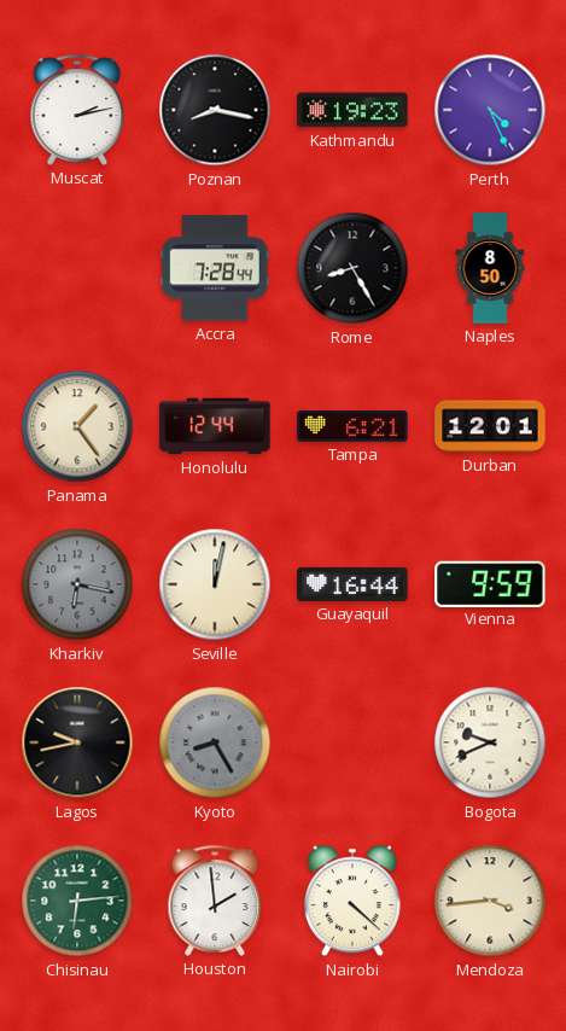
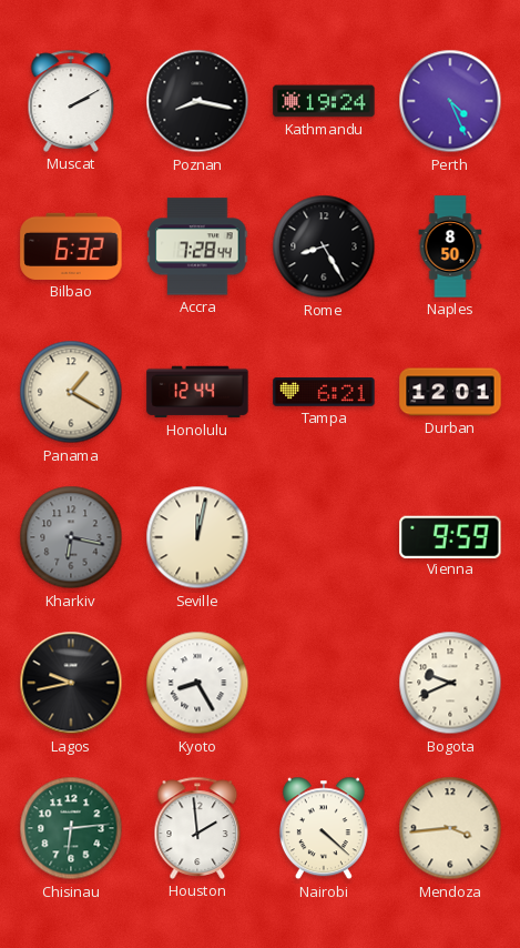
Muscat: 2:13 -> 2:10
Kathmandu: 19:23 -> 19:24
Bilbao: none -> 6:32
Panama: 1:24 -> 1:20
Guayaquil: 16:44 -> none
Kyoto dial: grey -> white
